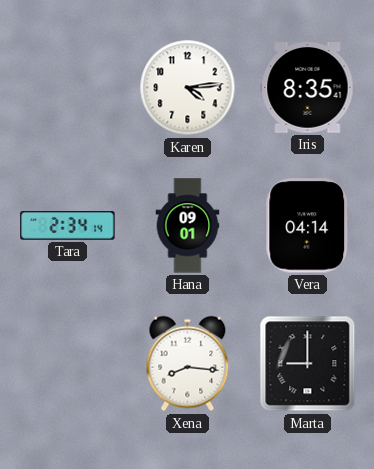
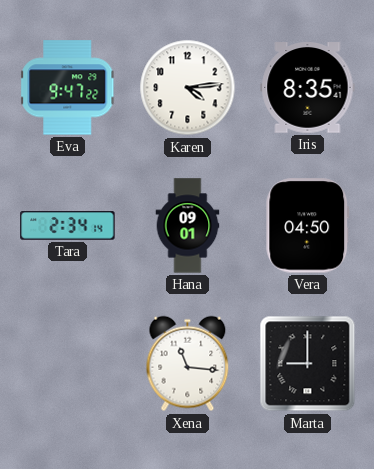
Eva: none -> 9:47
Vera: 04:14 -> 04:50
Xena: 8:16 -> 11:16
